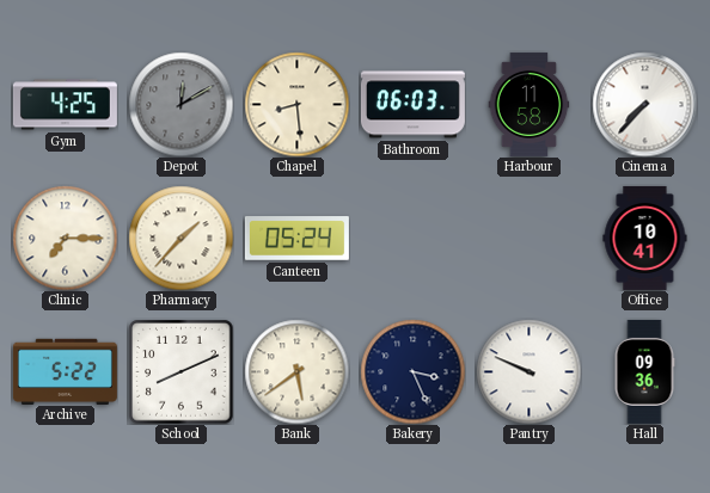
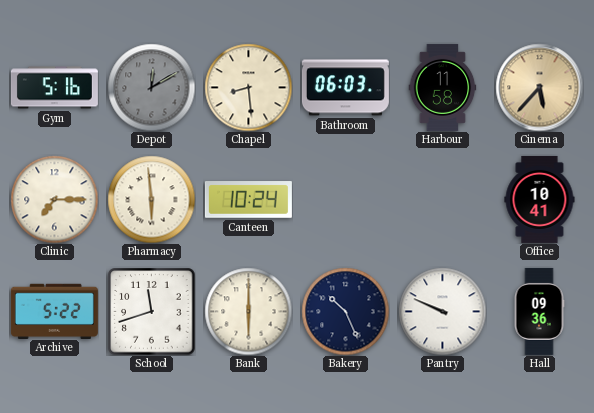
Gym: 4:25 -> 5:16
Cinema: 7:37 -> 5:37
Cinema dial: white -> champagne
Pharmacy: 1:37 -> 5:59
Canteen: 05:24 -> 10:24
School: 8:11 -> 11:42
Bank: 5:39 -> 6:00
Bakery: 3:26 -> 10:26
